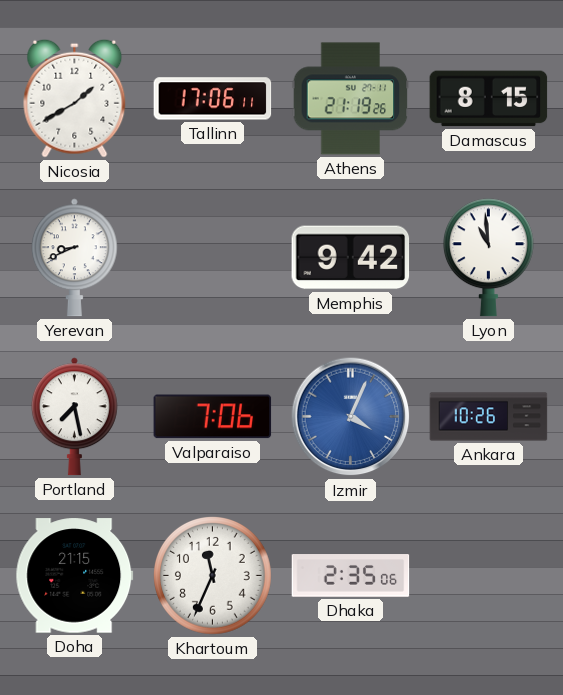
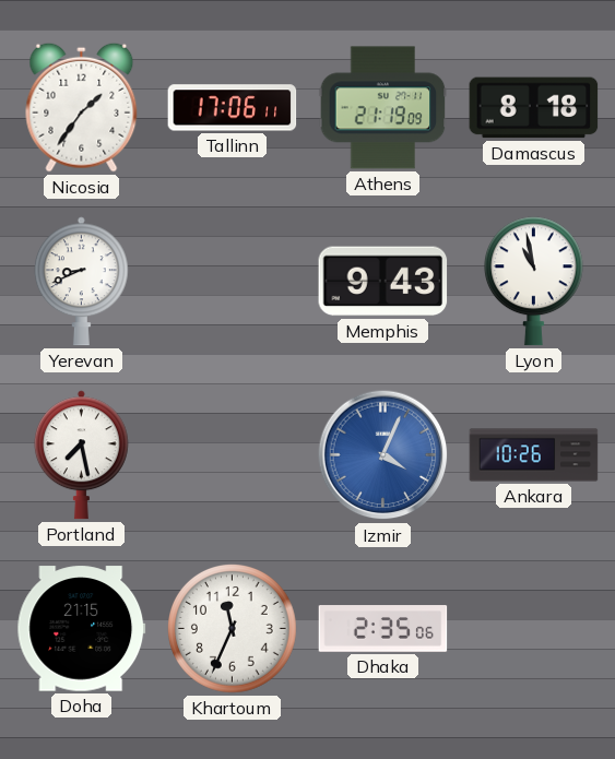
Nicosia: 1:40 -> 1:36
Athens: 21:19:26 -> 21:19:09
Damascus: 8:15 -> 8:18
Memphis: 9:42 -> 9:43
Lyon: 10:59 -> 10:58
Valparaiso: 7:06 -> none
